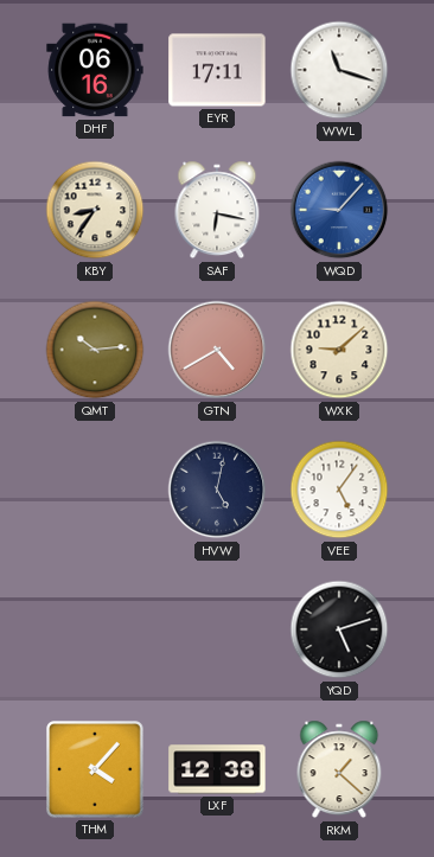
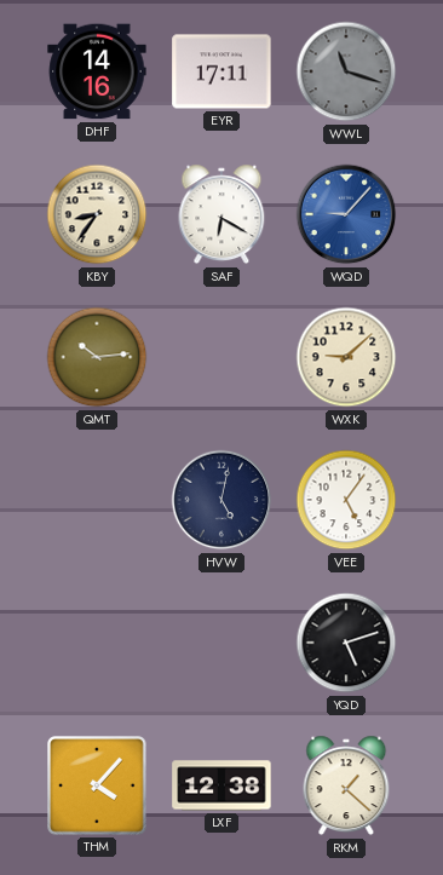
DHF: 06:16 -> 14:16
WWL dial: white -> grey
SAF: 6:17 -> 6:20
GTN: 4:40 -> none
